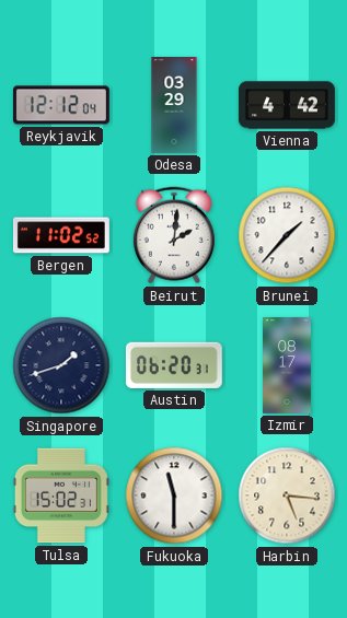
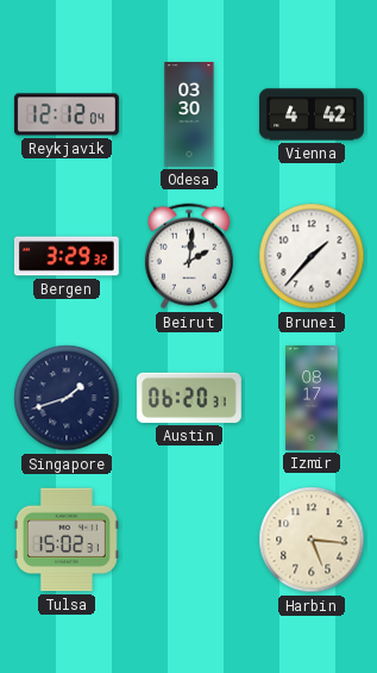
Odesa: 03:29 -> 03:30
Bergen: 11:02 -> 3:29
Fukuoka: 11:30 -> none
